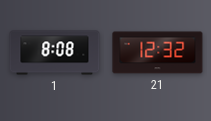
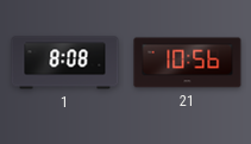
21: 12:32 -> 10:56
